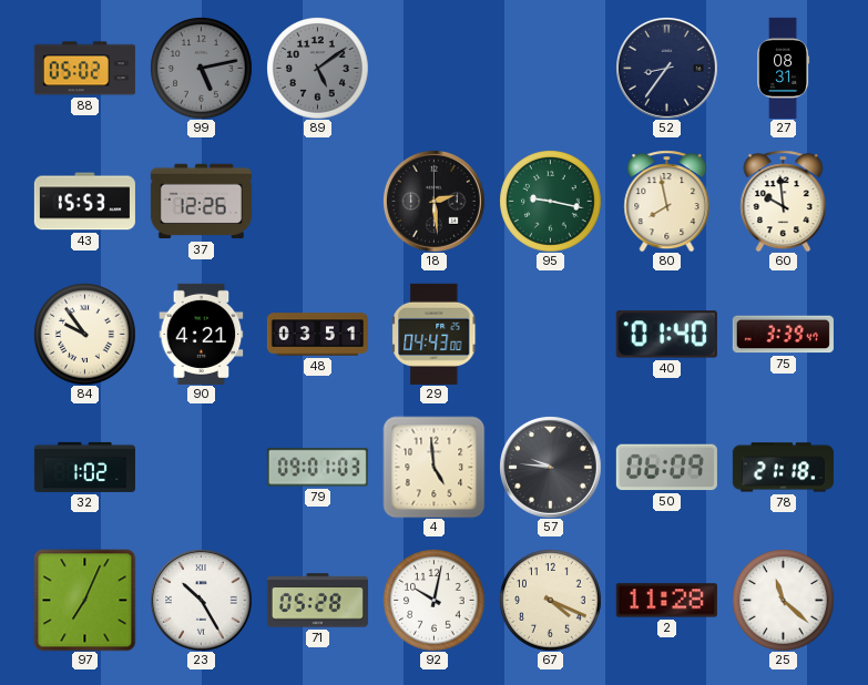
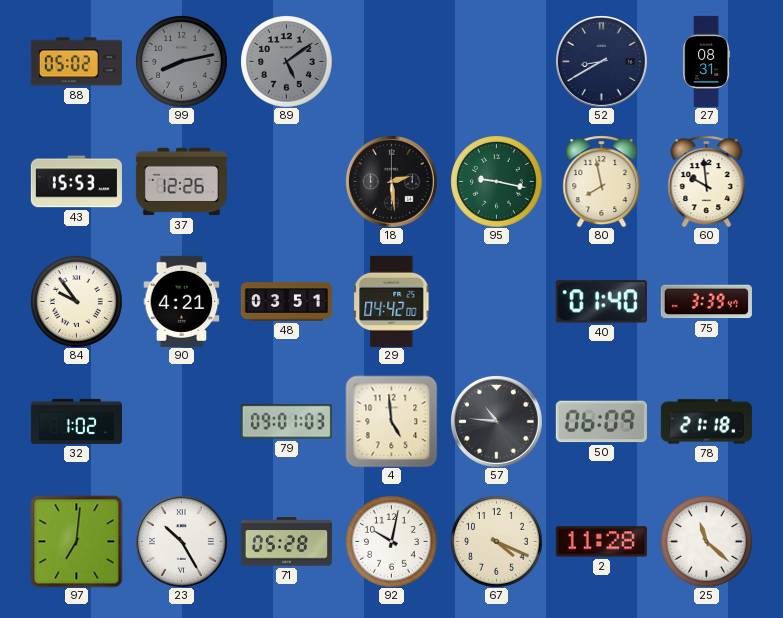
99: 5:13 -> 8:13
52: 8:36 -> 8:40
29: 04:43 -> 04:42
57: 9:46 -> 10:46
97: 7:04 -> 7:01
